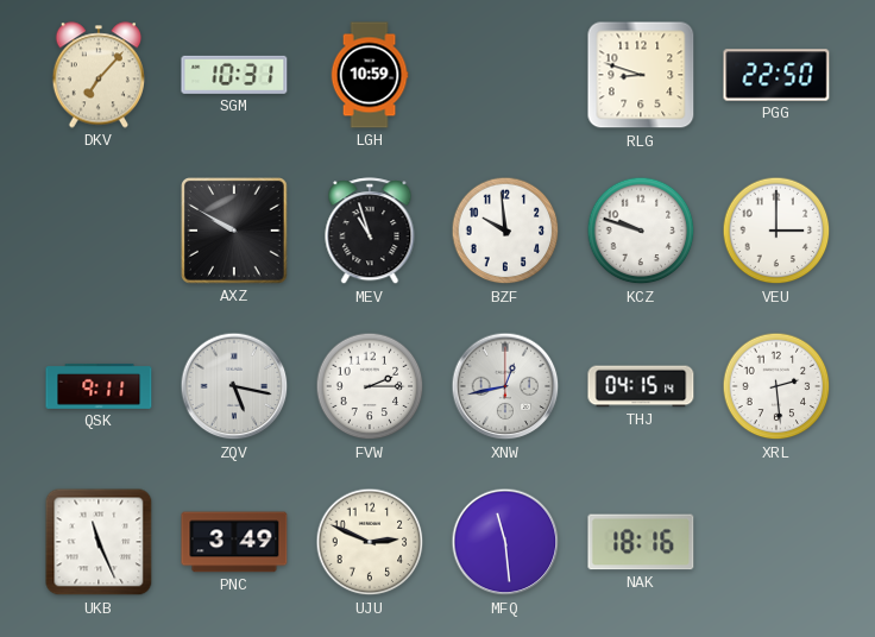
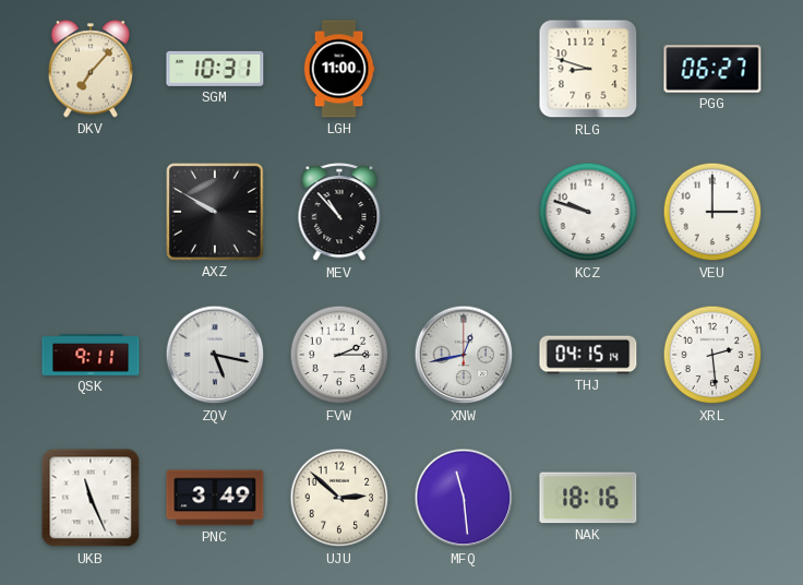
LGH: 10:59 -> 11:00
PGG: 22:50 -> 06:27
MEV: 10:57 -> 10:53
BZF: 9:59 -> none
UJU: 2:49 -> 2:52
